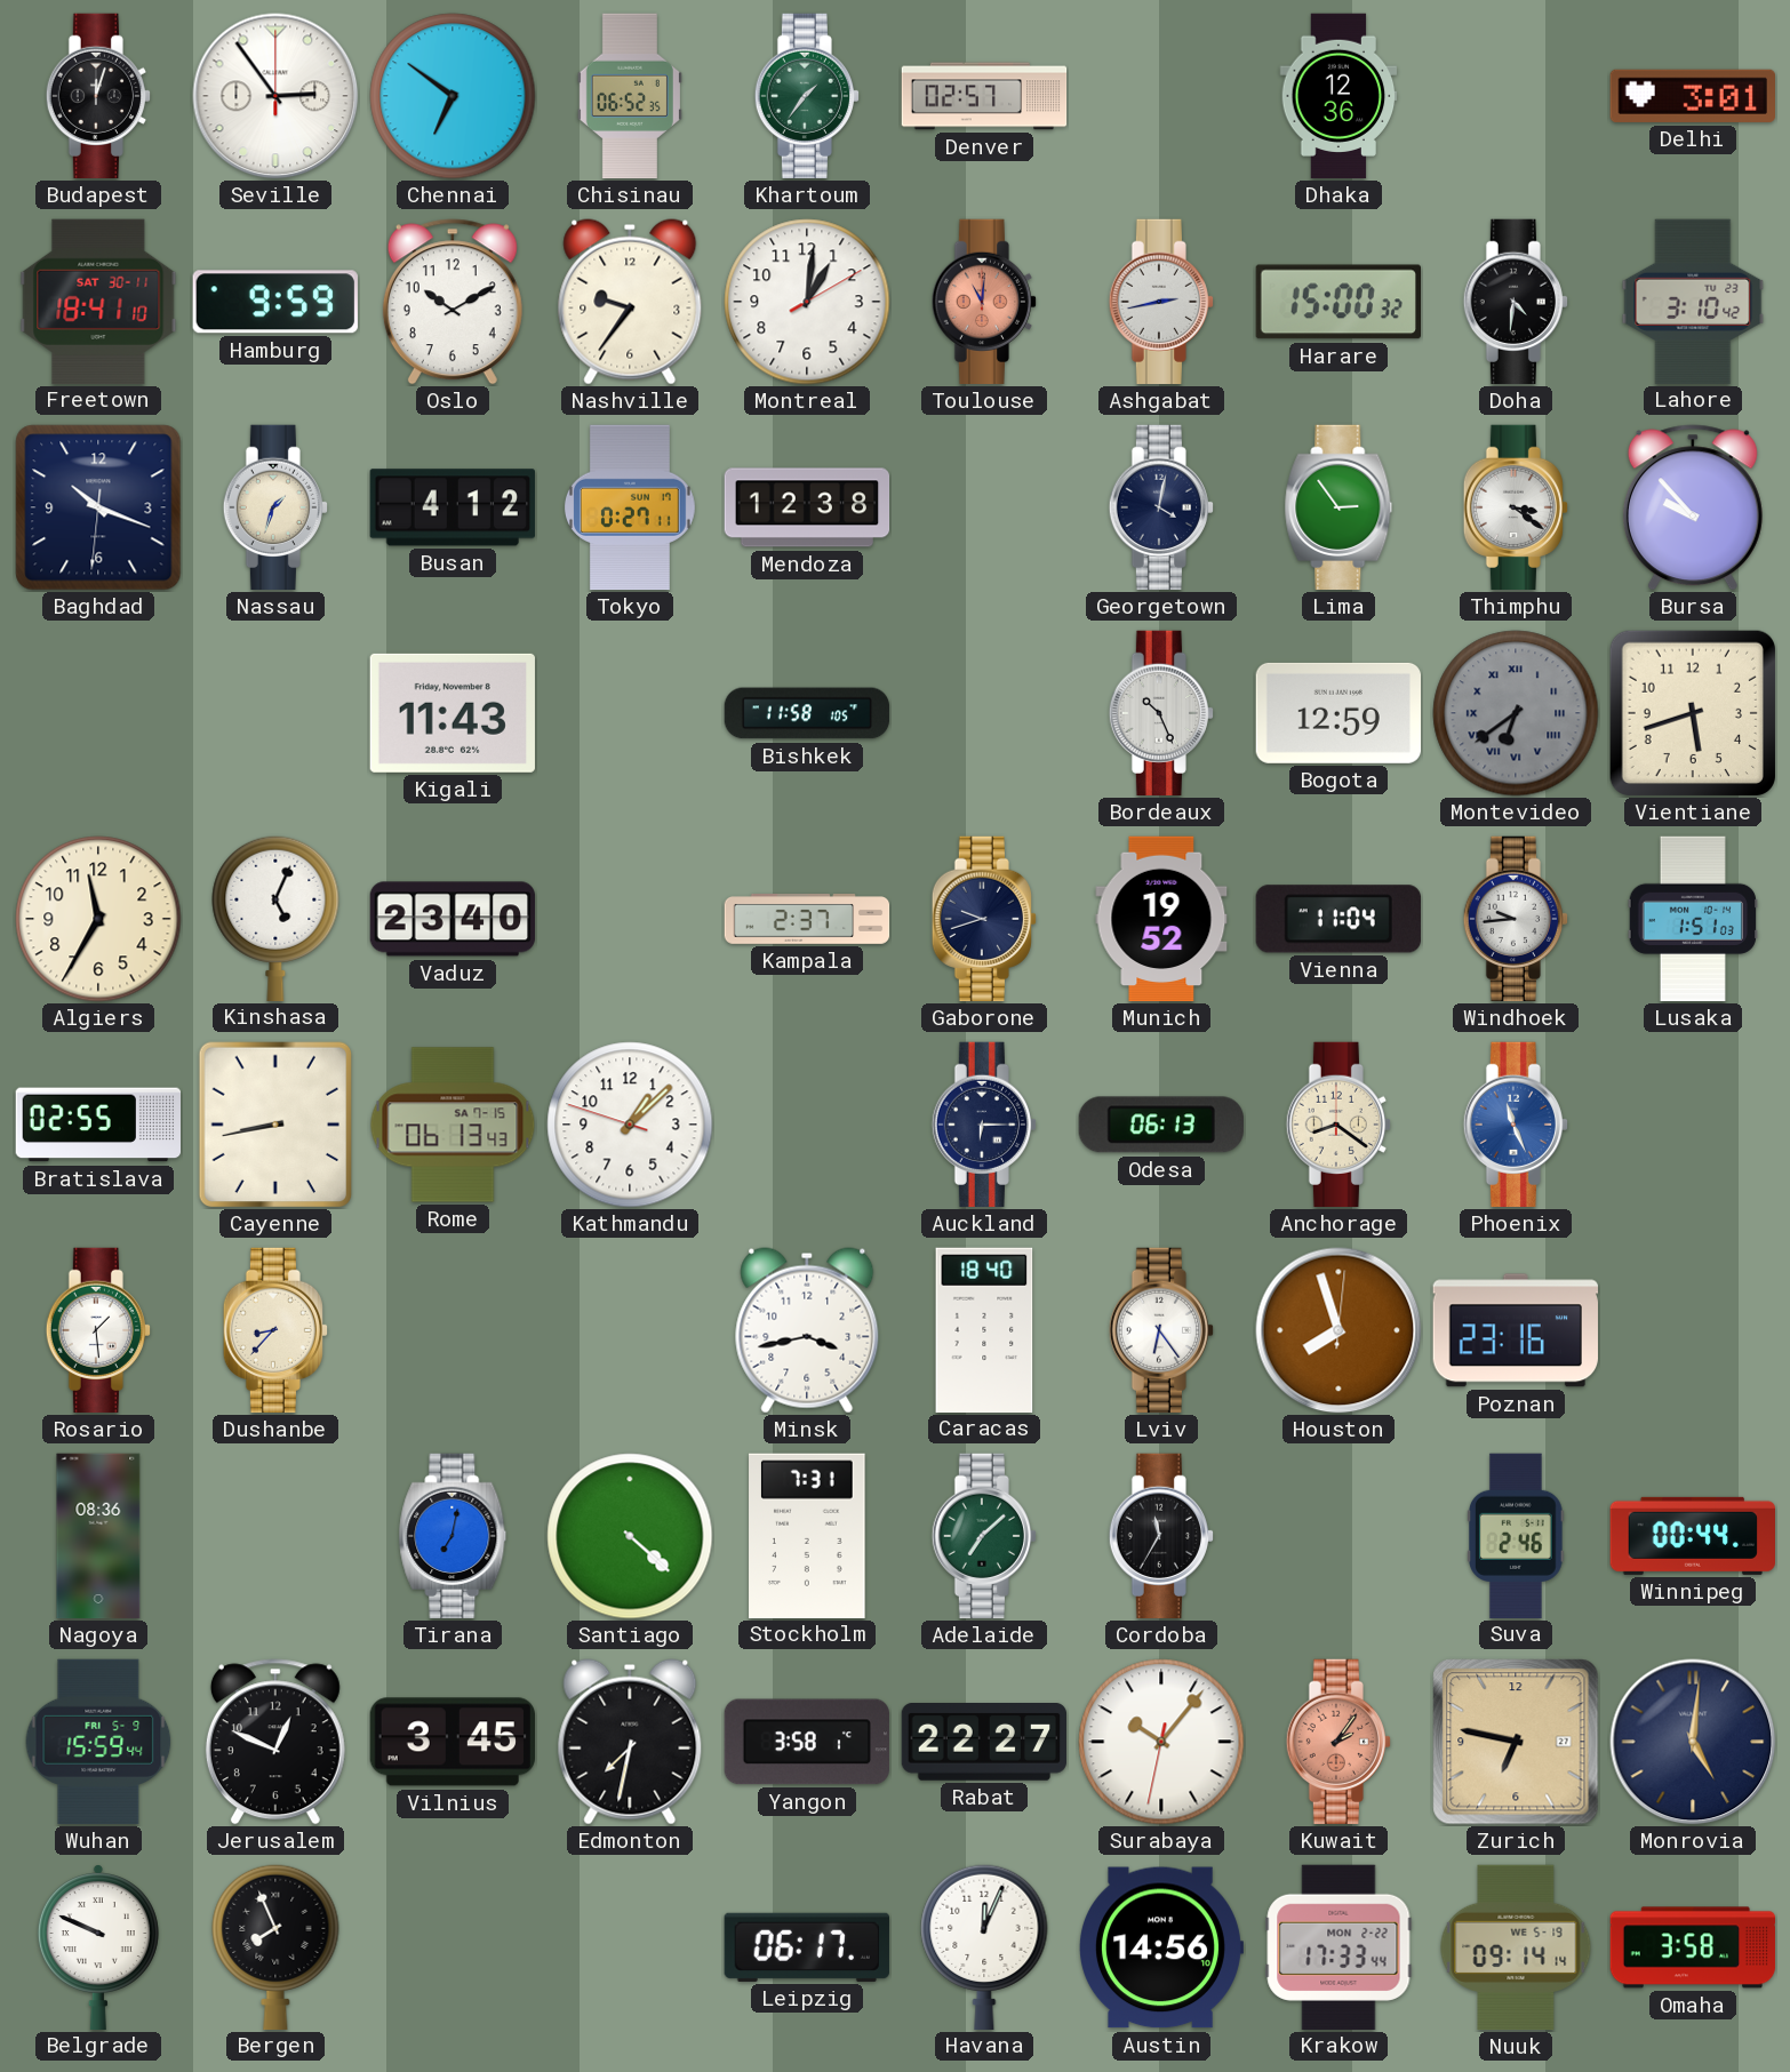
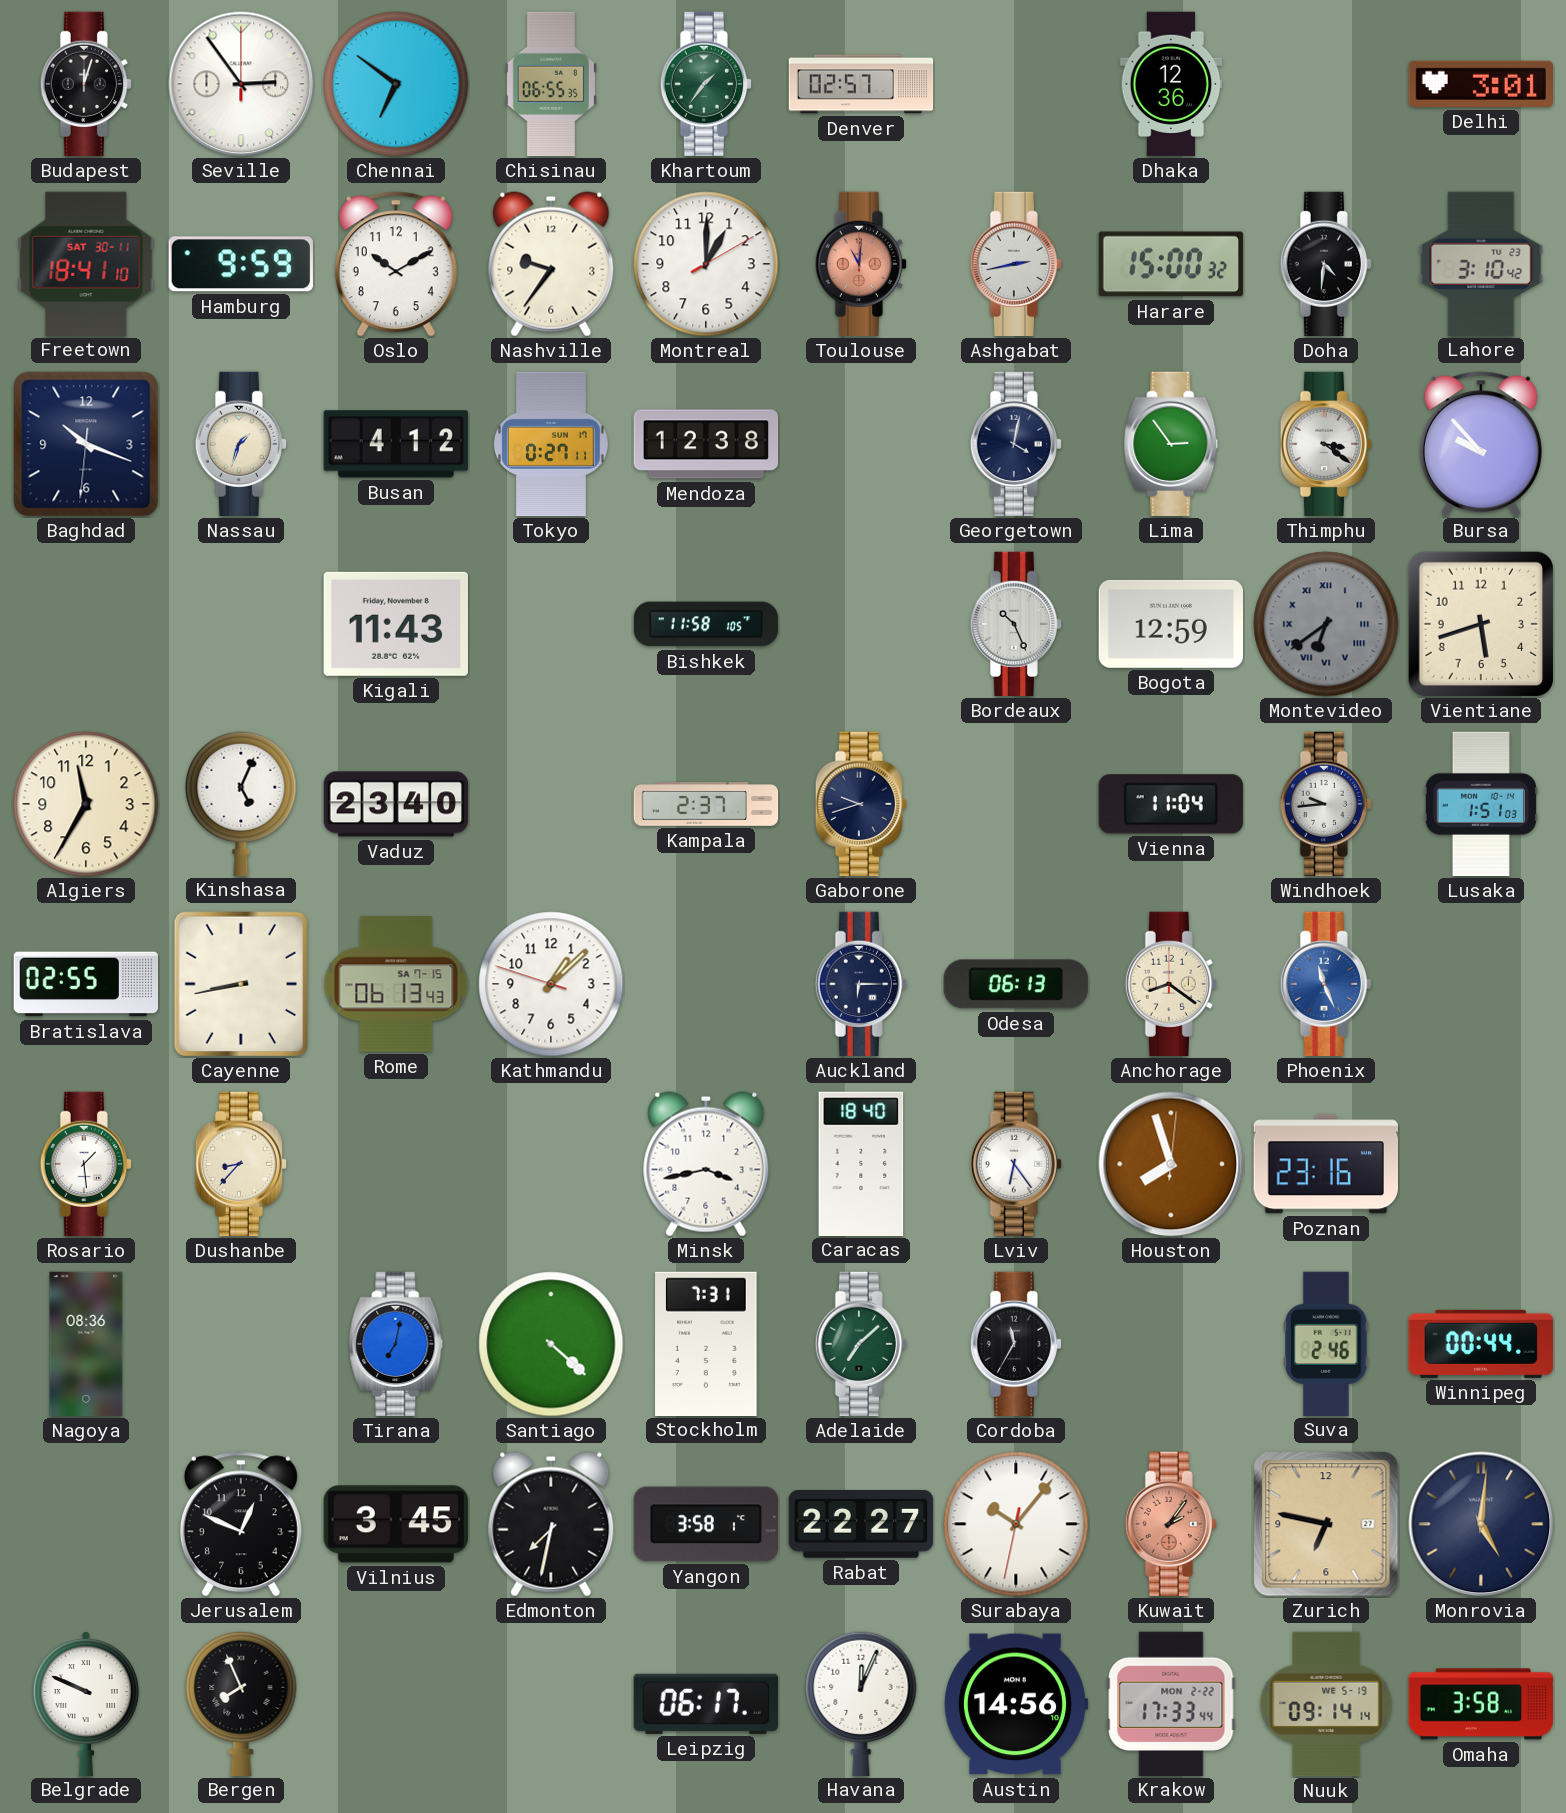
Chisinau: 06:52 -> 06:55
Montreal: 1:01 -> 1:00
Munich: 19:52 -> none
Wuhan: 15:59 -> none
